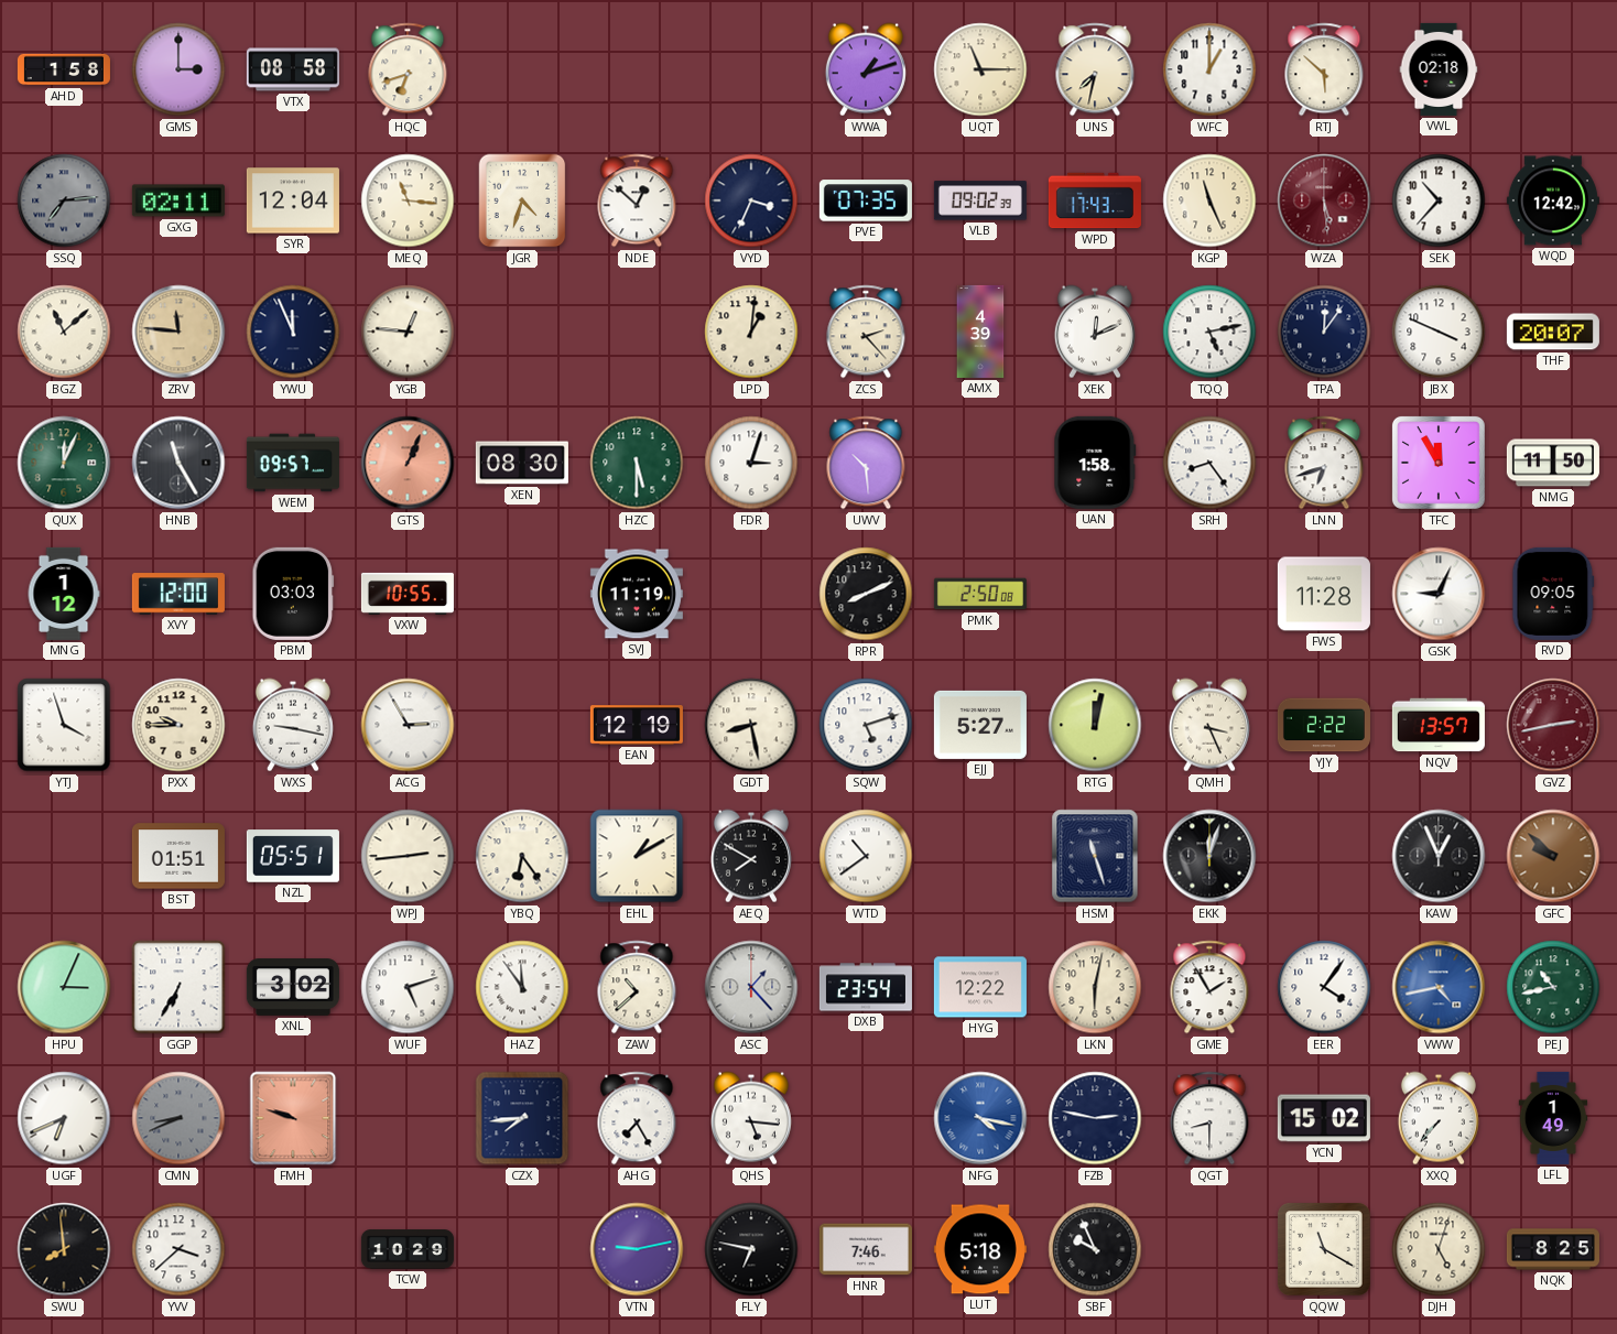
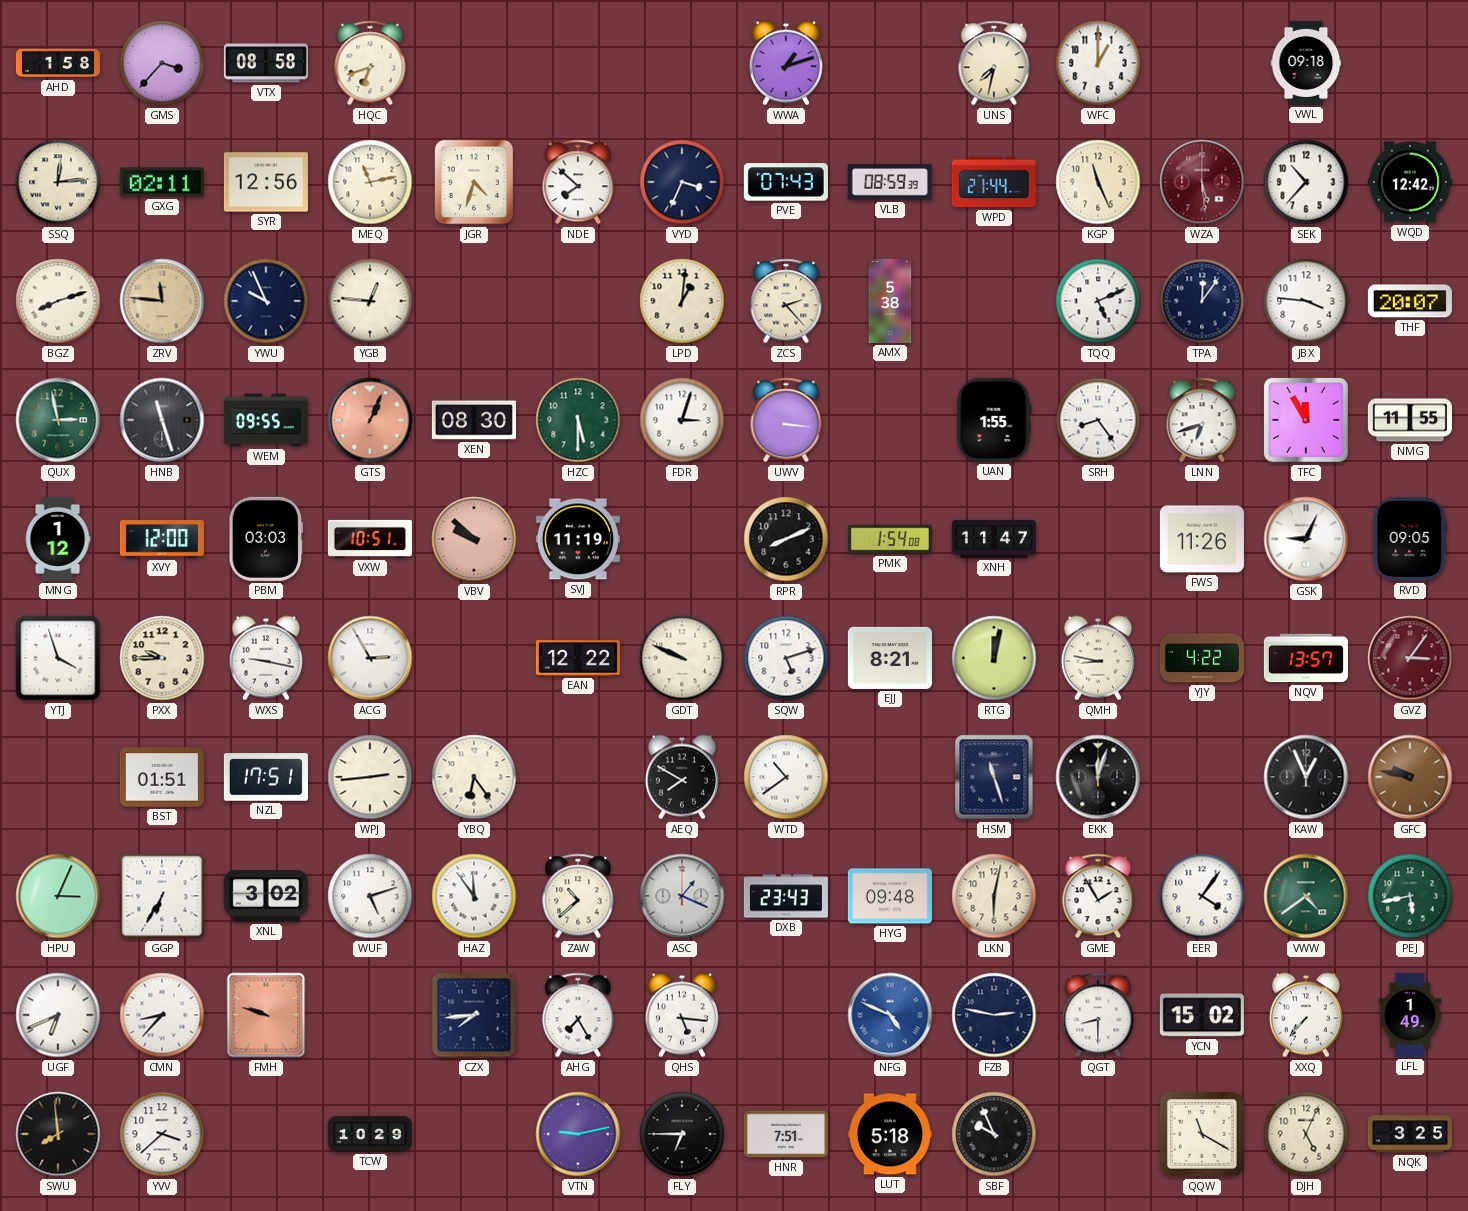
GMS: 3:00 -> 3:37
UQT: 11:15 -> none
RTJ: 5:52 -> none
VWL: 02:18 -> 09:18
SSQ: 7:14 -> 12:14
SSQ dial: grey -> cream
SYR: 12:04 -> 12:56
MEQ: 11:16 -> 11:13
NDE: 12:52 -> 7:52
PVE: 07:35 -> 07:43
VLB: 09:02 -> 08:59
WPD: 17:43 -> 21:44
BGZ: 11:08 -> 8:12
YWU: 11:56 -> 9:56
AMX: 4:39 -> 5:38
XEK: 12:11 -> none
TQQ: 5:13 -> 5:11
JBX: 3:49 -> 3:46
QUX: 12:04 -> 2:58
HNB: 11:25 -> 11:27
WEM: 09:57 -> 09:55
UWV: 10:29 -> 3:16
UAN: 1:58 -> 1:55
NMG: 11:50 -> 11:55
VXW: 10:55 -> 10:51
VBV: none -> 9:52
PMK: 2:50 -> 1:54
XNH: none -> 11:47
FWS: 11:28 -> 11:26
EAN: 12:19 -> 12:22
GDT: 8:28 -> 9:49
EJJ: 5:27 -> 8:21
QMH: 3:26 -> 8:47
YJY: 2:22 -> 4:22
GVZ: 2:43 -> 3:06
NZL: 05:51 -> 17:51
EHL: 1:10 -> none
GFC: 9:52 -> 9:47
ASC: 1:23 -> 1:19
DXB: 23:54 -> 23:43
HYG: 12:22 -> 09:48
VWW: 4:43 -> 4:39
VWW dial: blue -> green
PEJ: 10:43 -> 5:43
CMN: 8:41 -> 8:37
CMN dial: grey -> white
NFG: 4:17 -> 4:49
FLY: 6:47 -> 6:45
HNR: 7:46 -> 7:51
DJH: 5:03 -> 5:04
NQK: 8:25 -> 3:25
